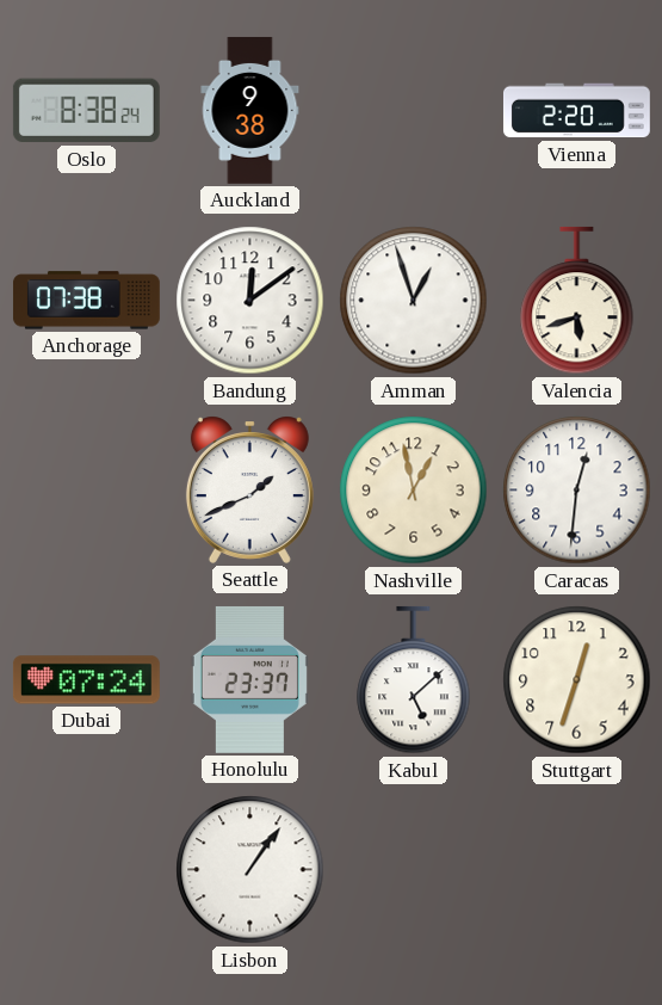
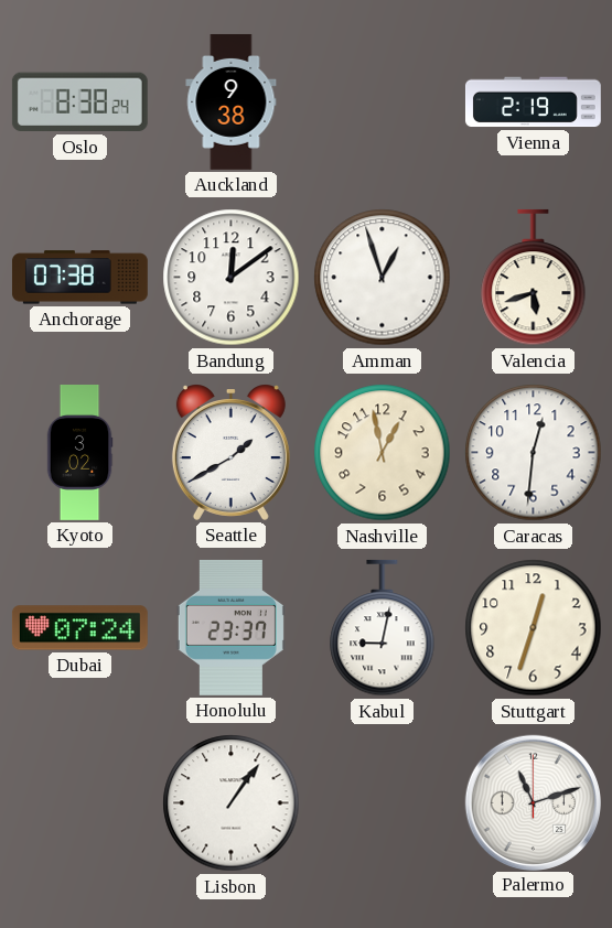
Vienna: 2:20 -> 2:19
Kyoto: none -> 3:02
Seattle: 1:41 -> 1:40
Kabul: 5:08 -> 9:02
Palermo: none -> 11:12
